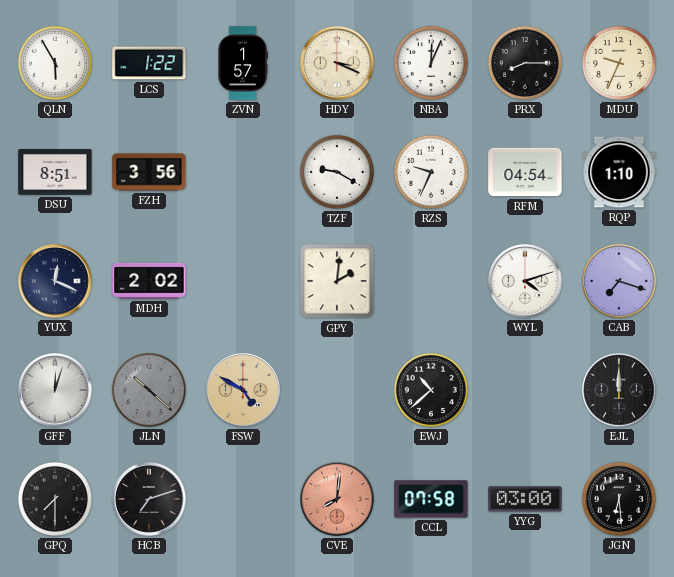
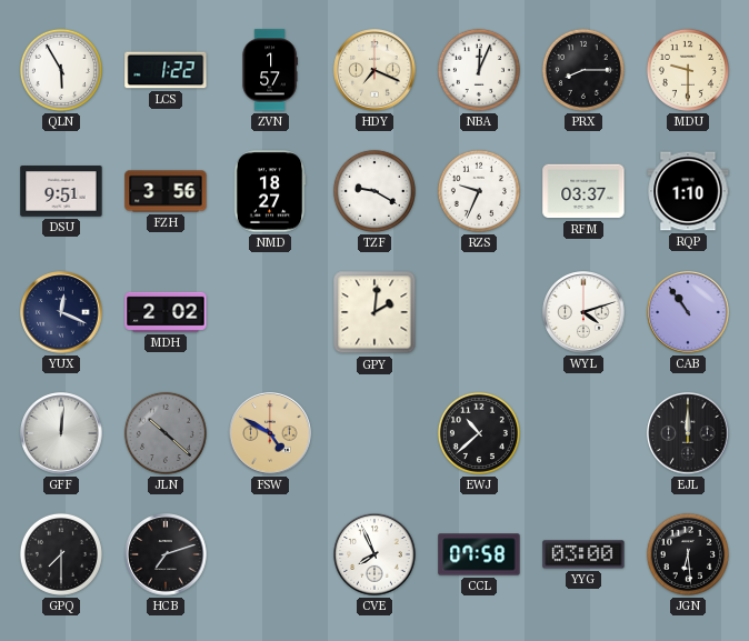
HDY: 3:19 -> 7:19
MDU: 9:34 -> 9:30
DSU: 8:51 -> 9:51
NMD: none -> 18:27
RFM: 04:54 -> 03:37
CAB: 7:18 -> 10:54
GFF: 12:03 -> 12:01
CVE: 8:01 -> 7:56
CVE dial: salmon -> white
